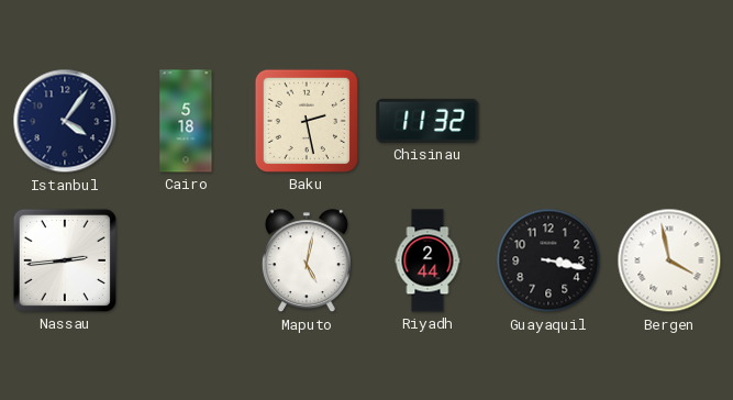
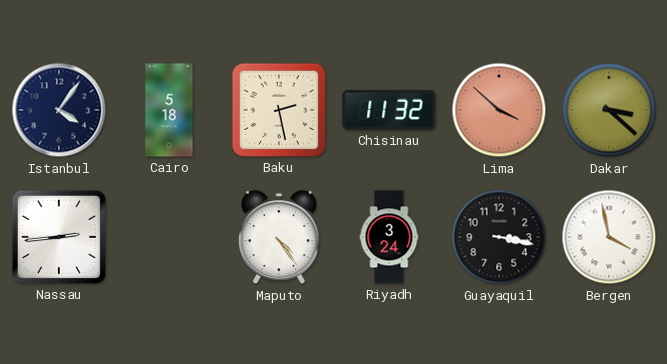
Lima: none -> 3:52
Dakar: none -> 3:22
Maputo: 5:02 -> 4:24
Riyadh: 2:44 -> 3:24
